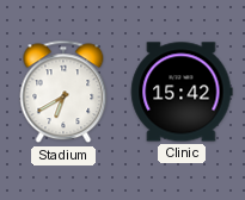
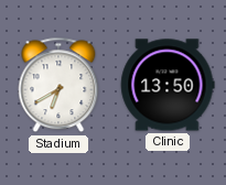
Clinic: 15:42 -> 13:50
